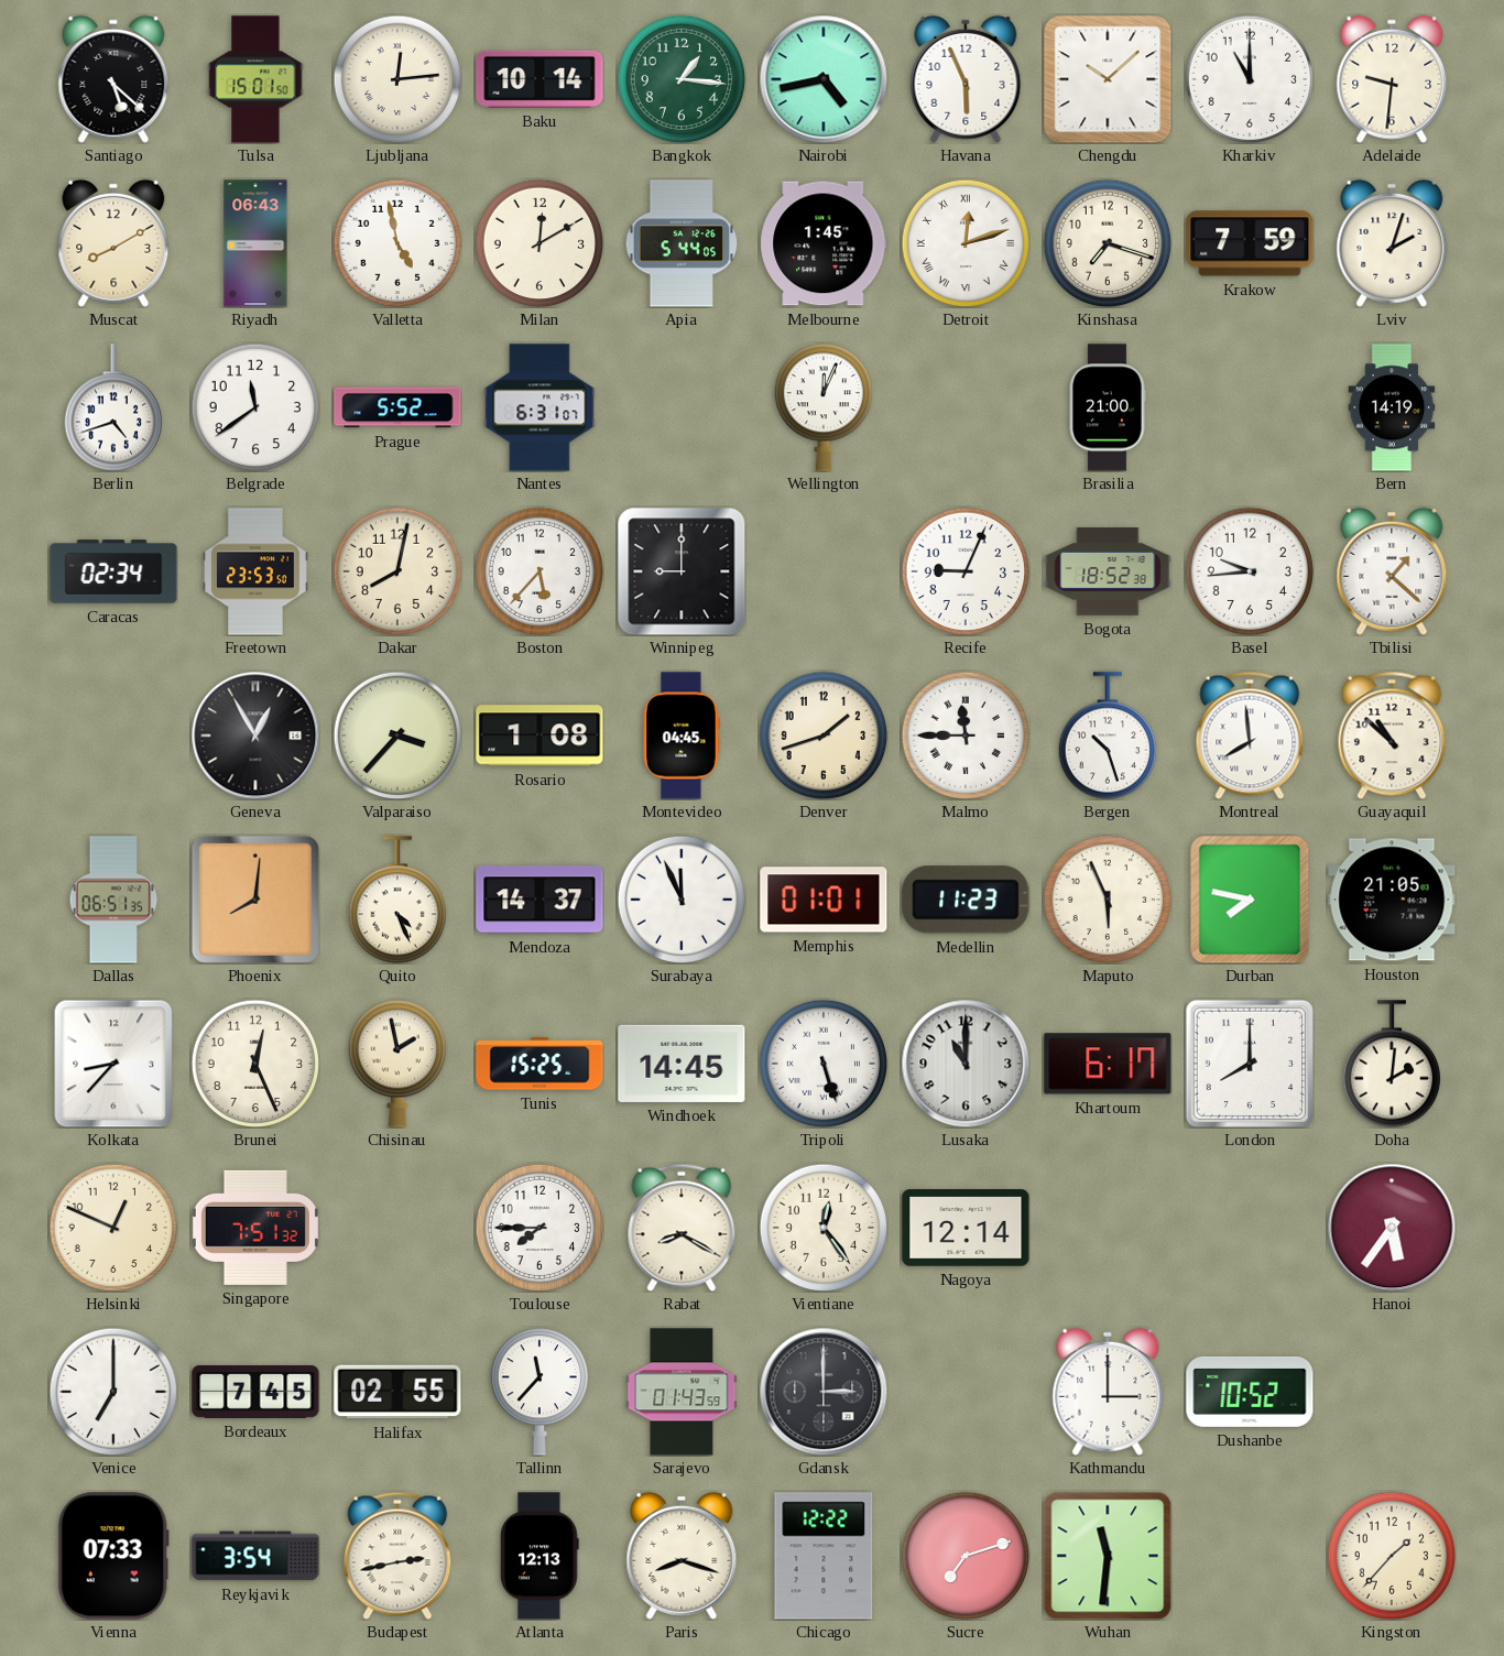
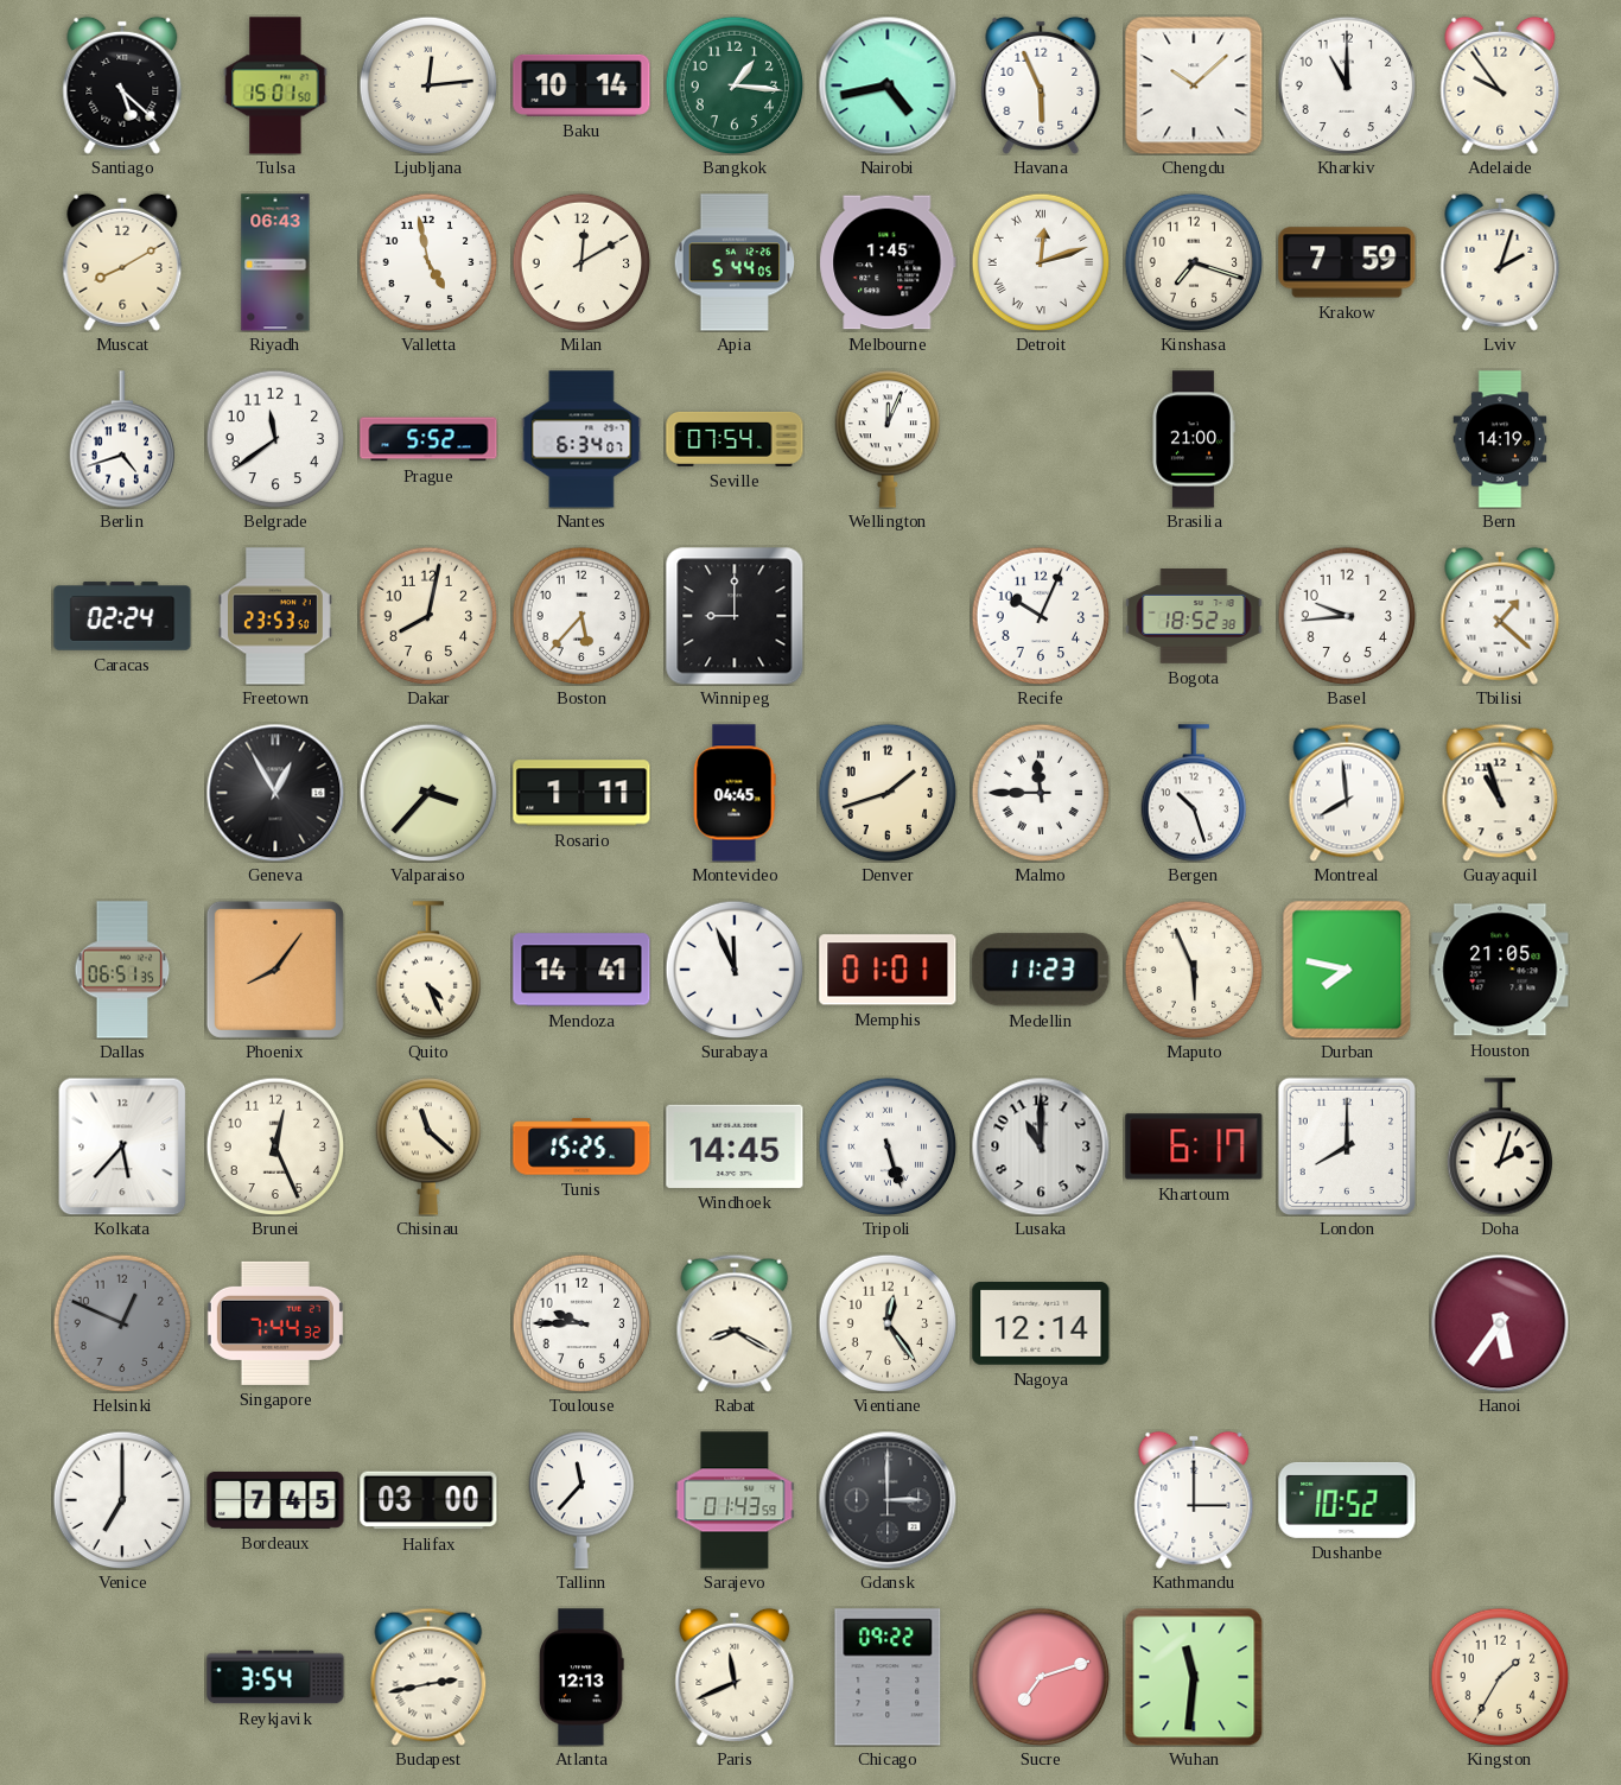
Adelaide: 9:31 -> 9:54
Nantes: 6:31 -> 6:34
Seville: none -> 07:54
Caracas: 02:34 -> 02:24
Recife: 9:04 -> 10:04
Rosario: 1:08 -> 1:11
Guayaquil: 10:52 -> 10:57
Phoenix: 8:01 -> 8:06
Mendoza: 14:37 -> 14:41
Kolkata: 8:37 -> 5:37
Chisinau: 1:58 -> 11:22
Doha: 2:01 -> 2:03
Helsinki dial: cream -> grey
Singapore: 7:51 -> 7:44
Toulouse: 7:45 -> 9:45
Halifax: 02:55 -> 03:00
Vienna: 07:33 -> none
Paris: 8:18 -> 11:41
Chicago: 12:22 -> 09:22
Kingston: 1:37 -> 1:35
